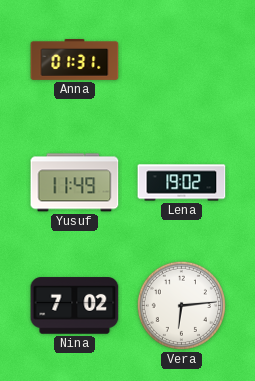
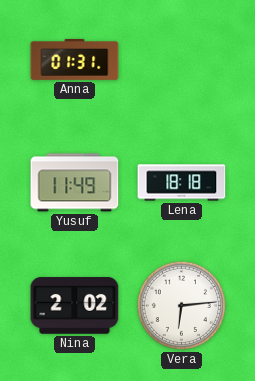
Lena: 19:02 -> 18:18
Nina: 7:02 -> 2:02
